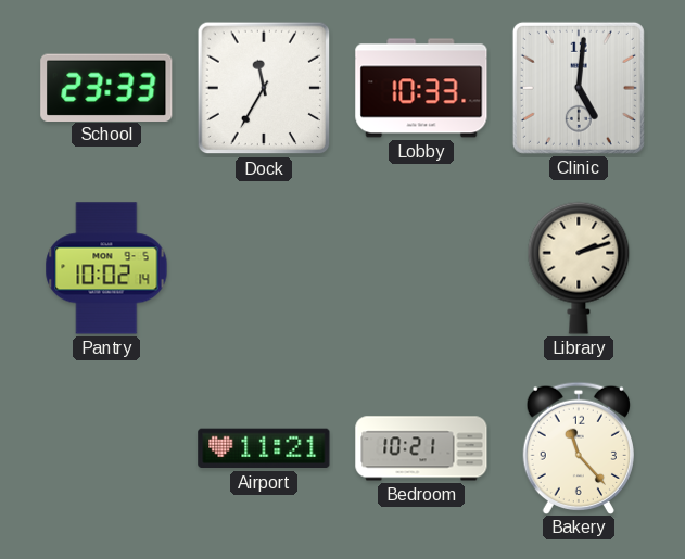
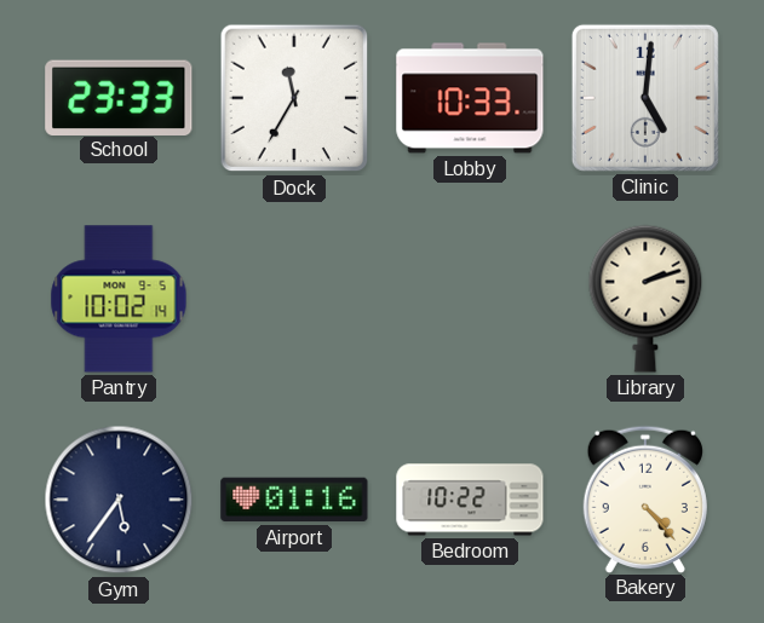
Gym: none -> 5:36
Airport: 11:21 -> 01:16
Bedroom: 10:21 -> 10:22
Bakery: 11:23 -> 4:23
